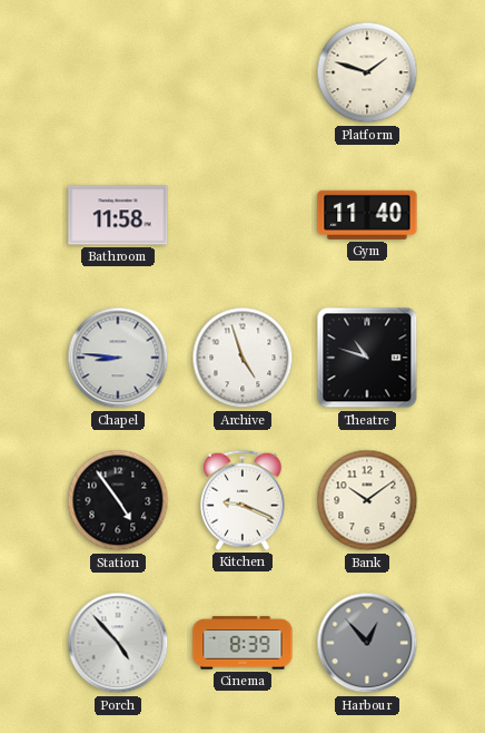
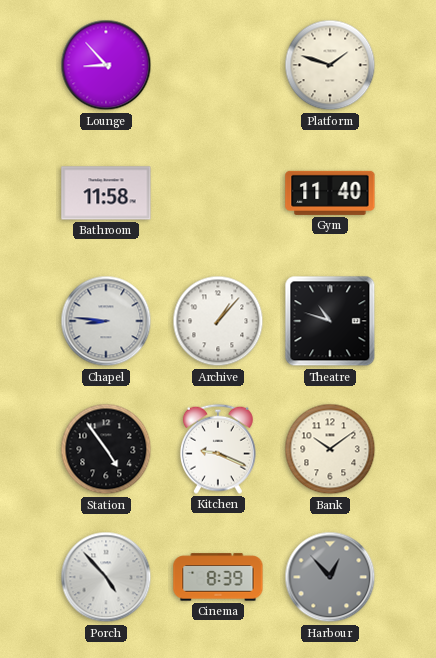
Lounge: none -> 8:53
Archive: 4:57 -> 1:07
